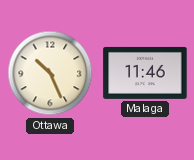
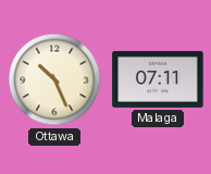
Malaga: 11:46 -> 07:11
